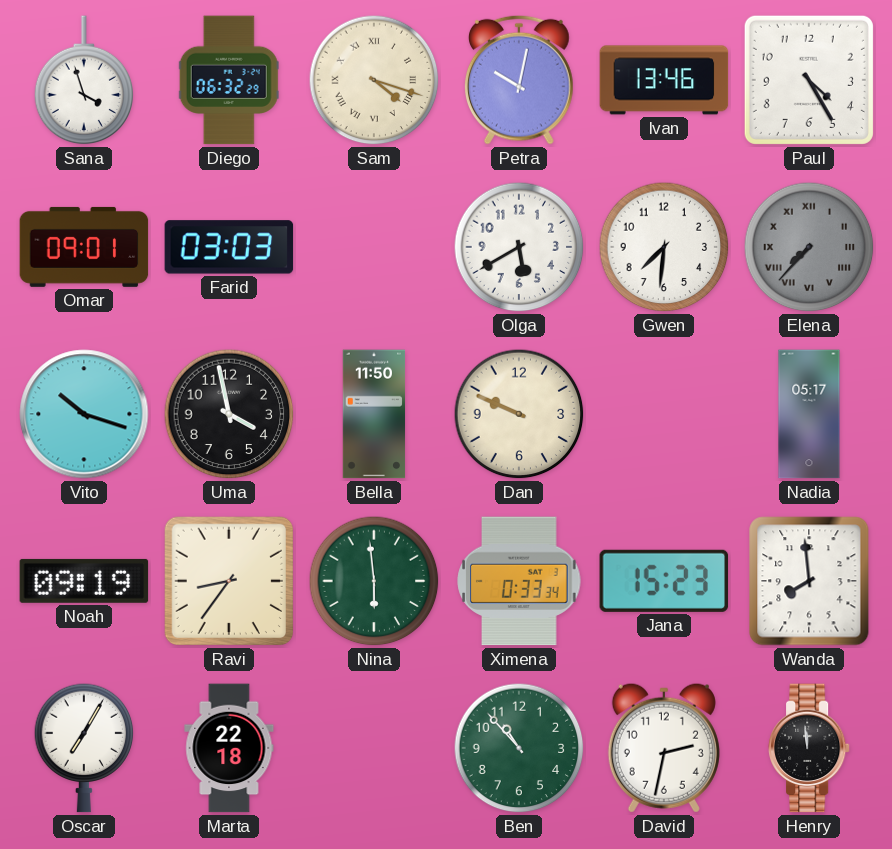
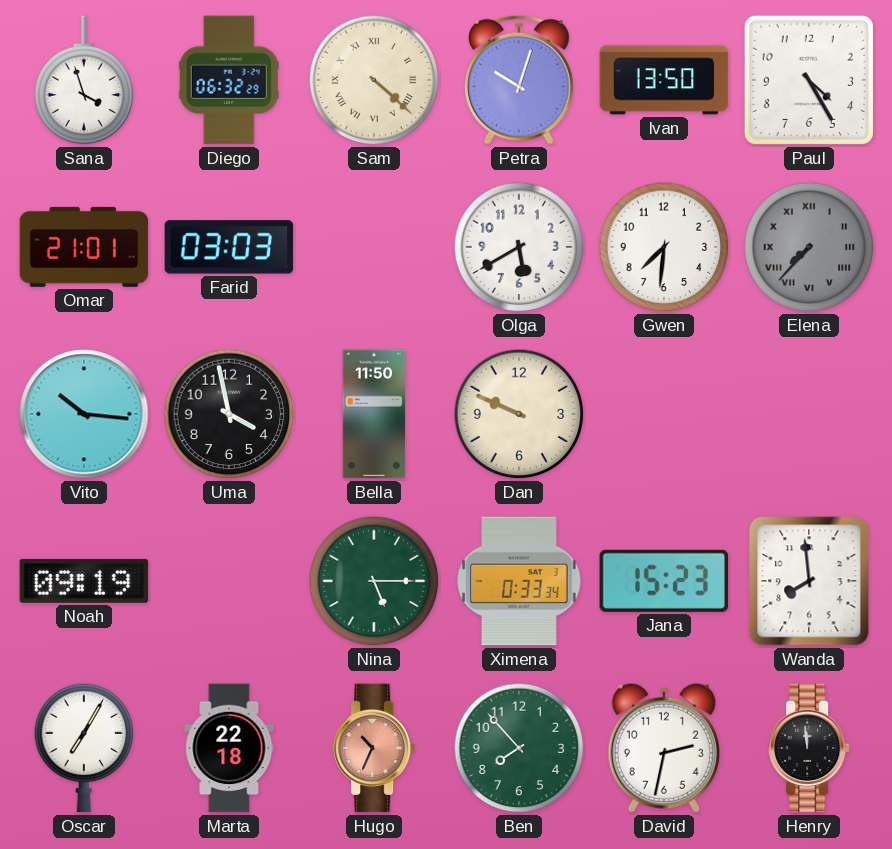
Sam: 4:18 -> 4:22
Petra: 10:02 -> 10:03
Ivan: 13:46 -> 13:50
Omar: 09:01 -> 21:01
Vito: 10:18 -> 10:16
Nadia: 05:17 -> none
Ravi: 8:36 -> none
Nina: 5:59 -> 5:15
Hugo: none -> 10:34
Ben: 10:53 -> 7:53
